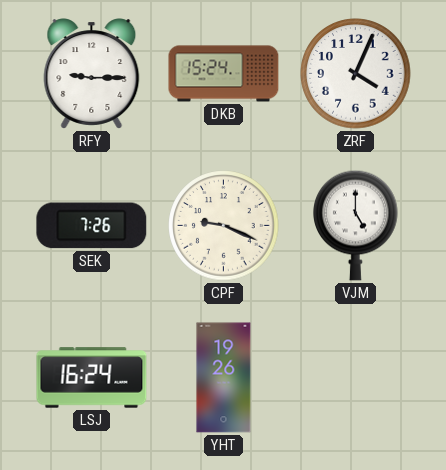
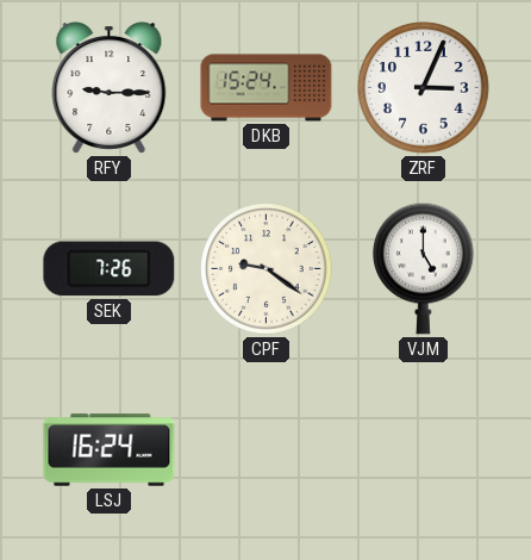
ZRF: 4:04 -> 3:04
CPF: 9:19 -> 9:21
YHT: 19:26 -> none
